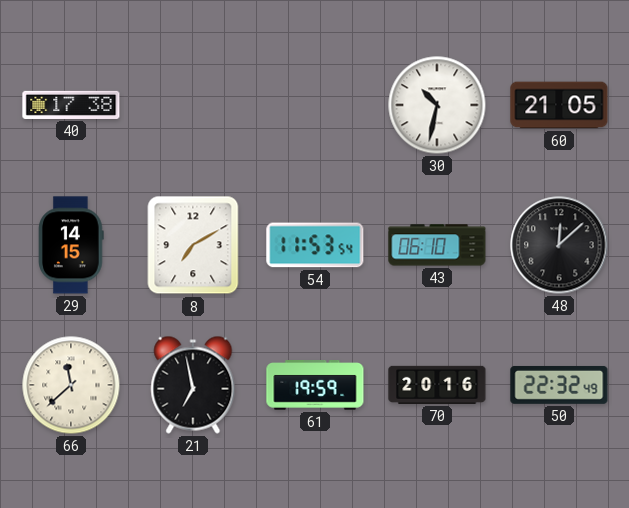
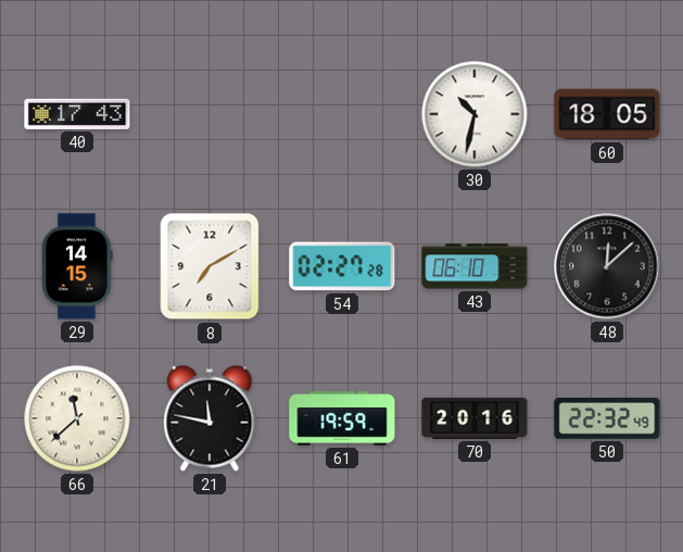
40: 17:38 -> 17:43
60: 21:05 -> 18:05
54: 11:53 -> 02:27
21: 6:58 -> 11:47
